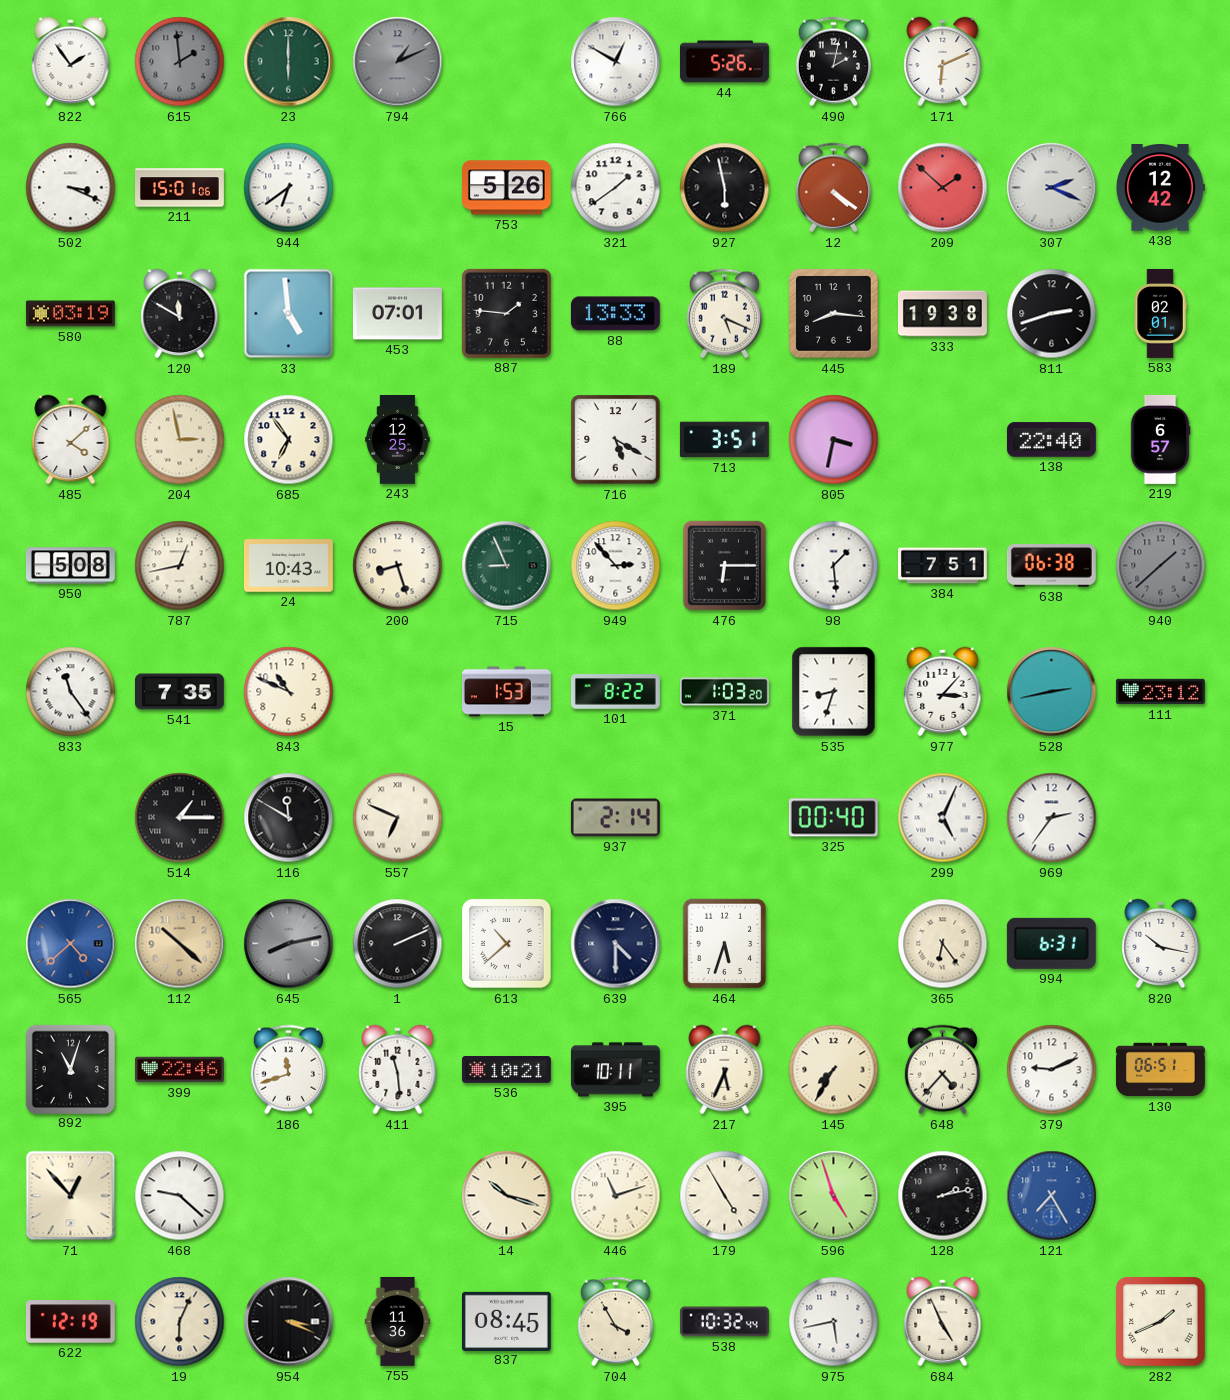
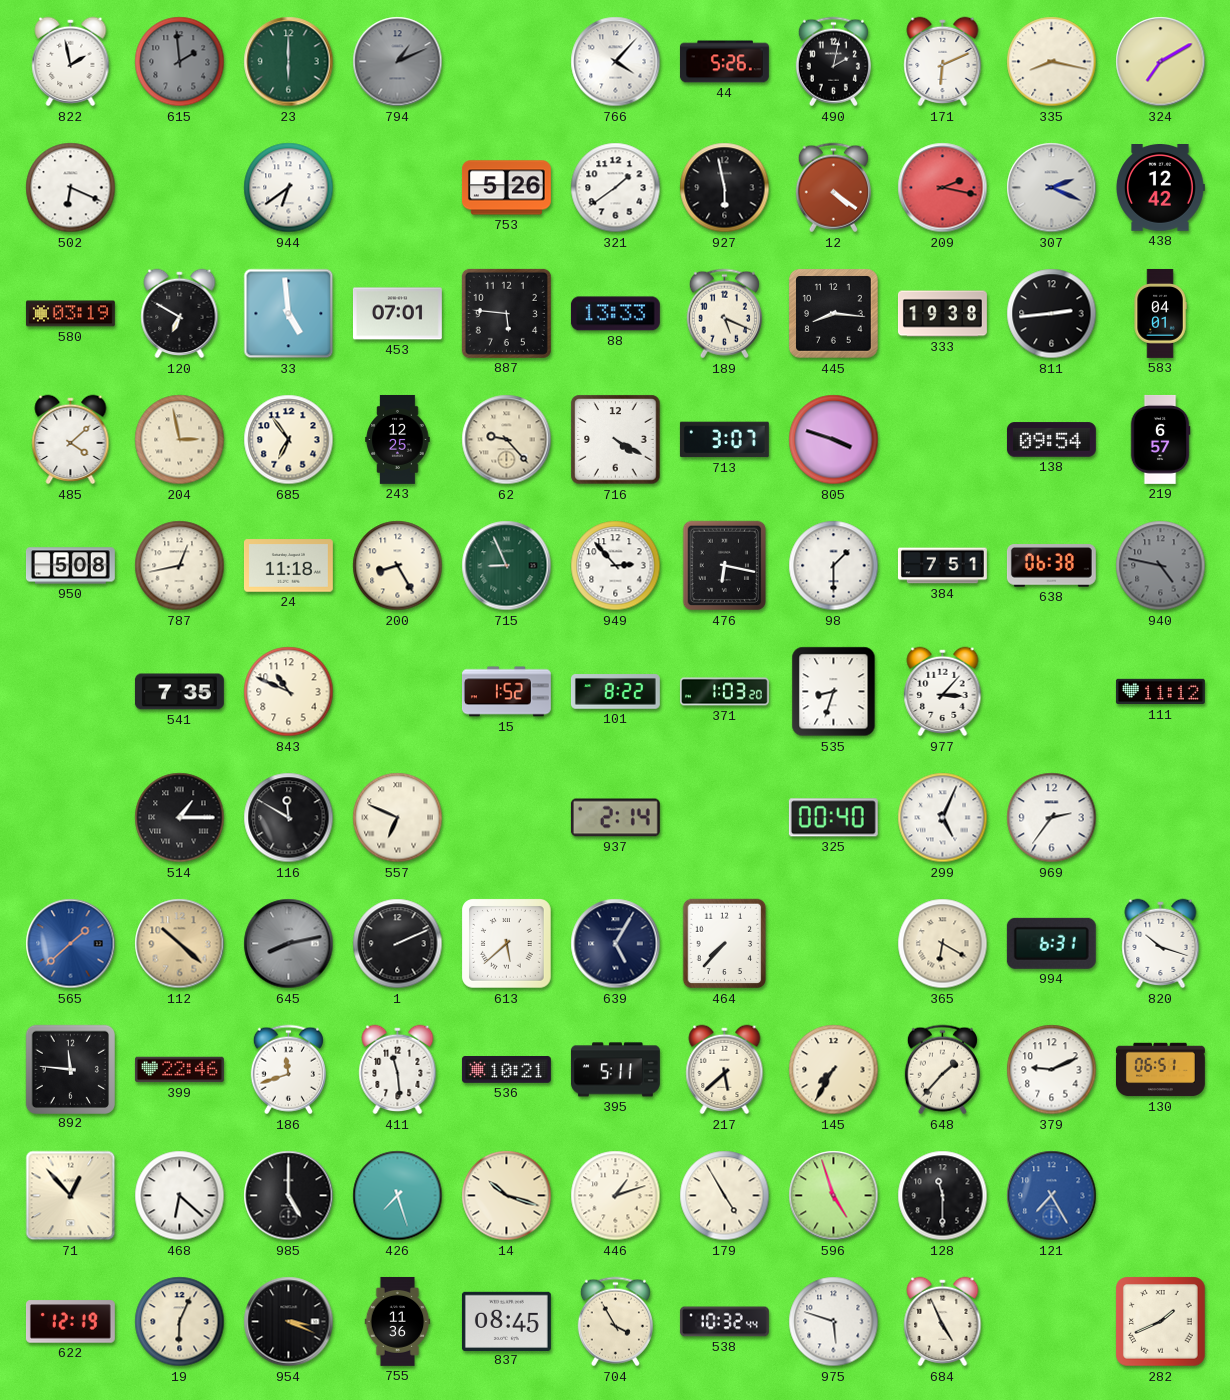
822: 1:54 -> 1:58
766: 12:50 -> 4:07
335: none -> 8:17
324: none -> 7:10
502: 3:19 -> 6:19
211: 15:01 -> none
209: 1:52 -> 2:17
120: 11:50 -> 6:50
887: 1:46 -> 5:46
811: 2:42 -> 2:44
583: 02:01 -> 04:01
62: none -> 9:23
716: 5:20 -> 4:20
713: 3:51 -> 3:07
805: 3:32 -> 3:48
138: 22:40 -> 09:54
24: 10:43 -> 11:18
200: 8:27 -> 8:25
476: 6:15 -> 6:17
98: 1:29 -> 1:30
940: 1:38 -> 4:47
833: 11:24 -> none
15: 1:53 -> 1:52
528: 2:43 -> none
111: 23:12 -> 11:12
565: 4:38 -> 1:38
613: 10:38 -> 5:38
639: 4:30 -> 5:05
464: 5:33 -> 7:37
365: 6:24 -> 6:20
820: 10:17 -> 10:18
892: 11:03 -> 11:46
395: 10:11 -> 5:11
217: 5:34 -> 5:38
648: 4:37 -> 1:37
468: 9:22 -> 6:22
985: none -> 5:00
426: none -> 7:27
446: 11:12 -> 1:12
128: 2:13 -> 11:30
975: 5:43 -> 5:48
